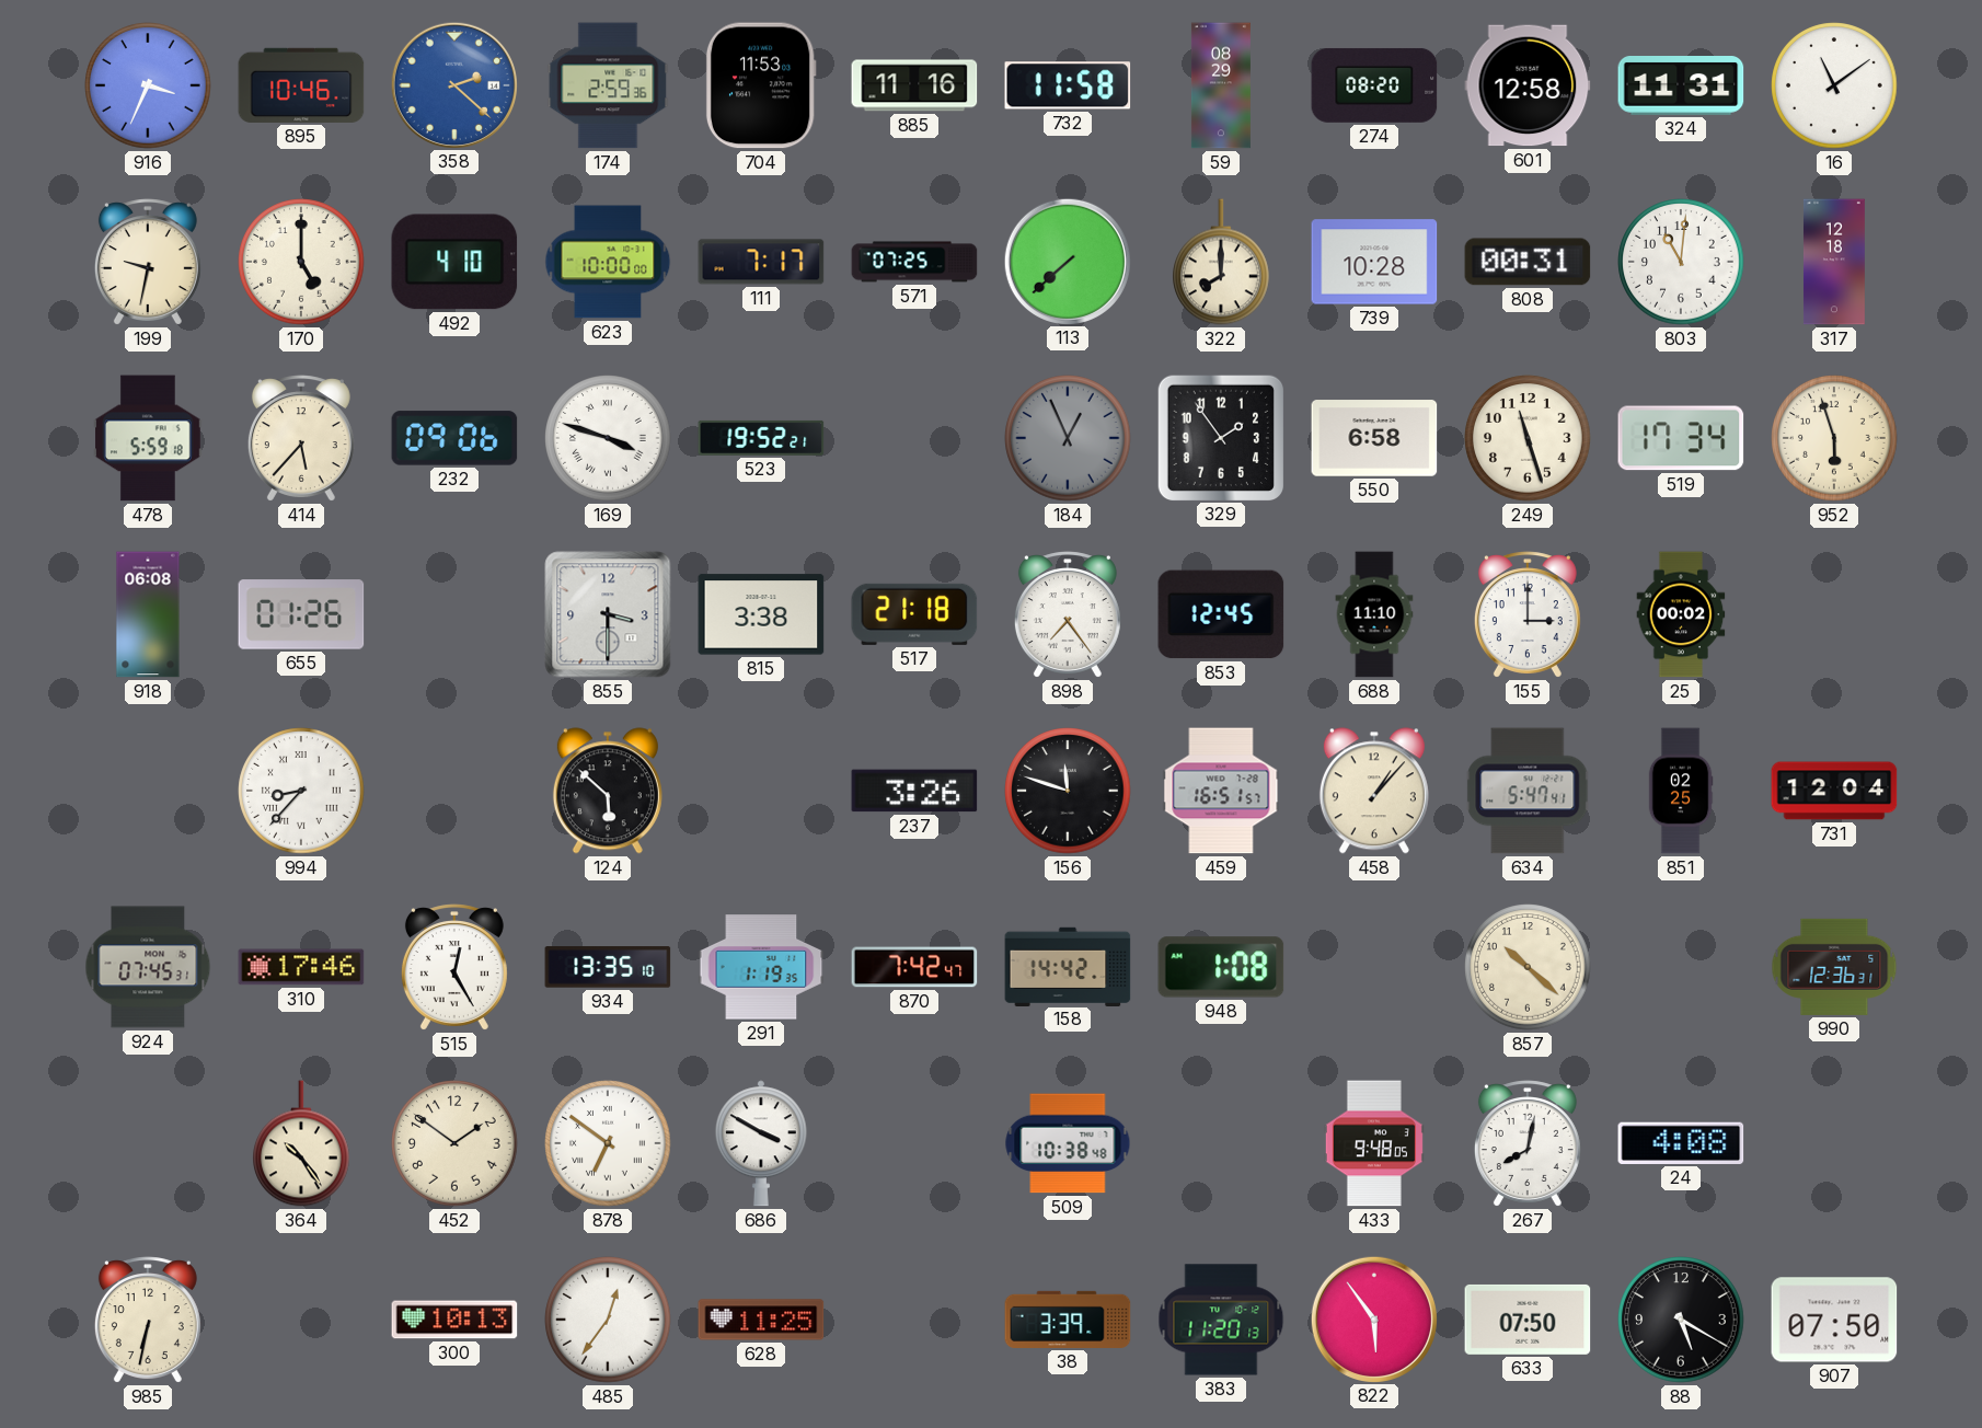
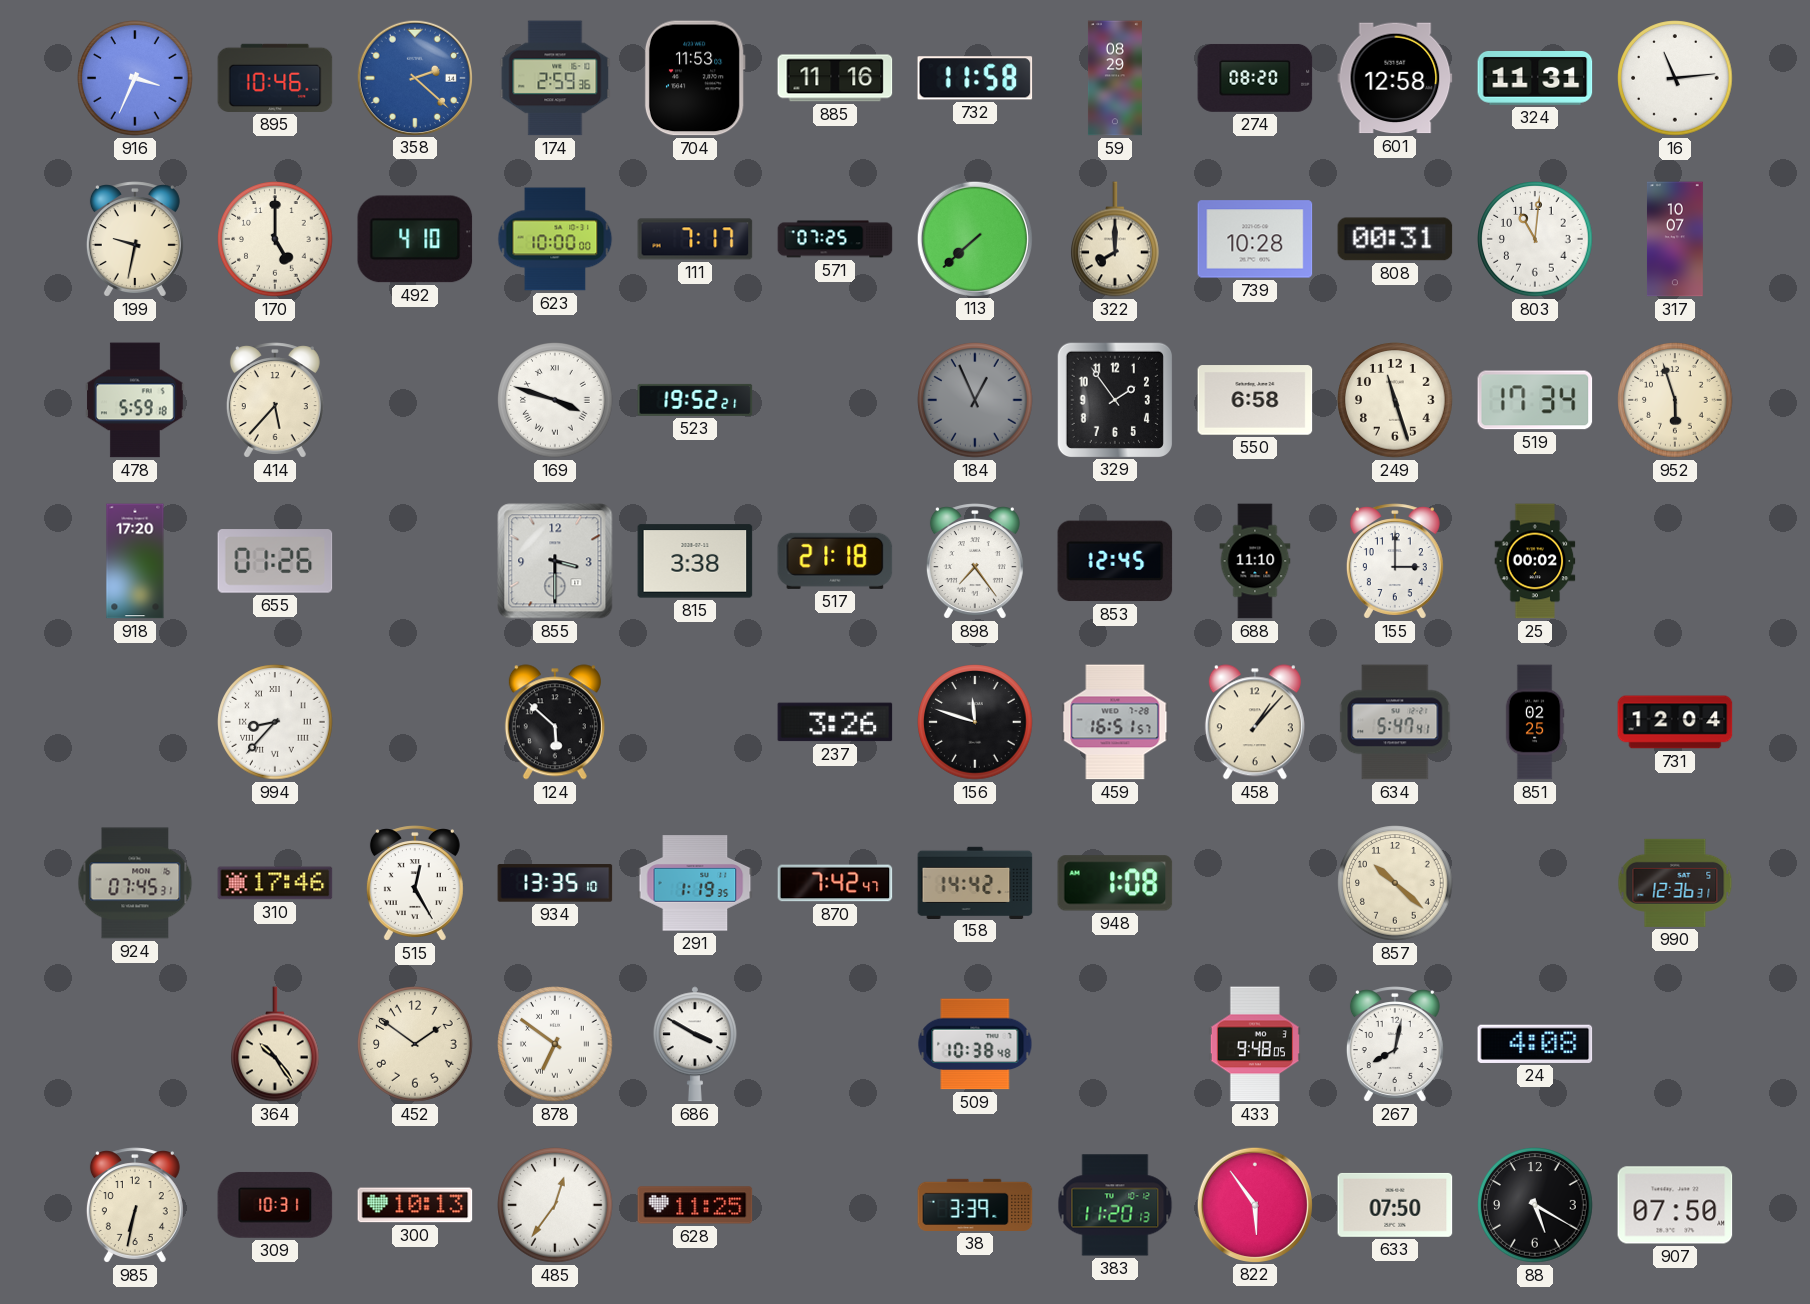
16: 11:09 -> 11:14
317: 12:18 -> 10:07
232: 09:06 -> none
918: 06:08 -> 17:20
309: none -> 10:31
